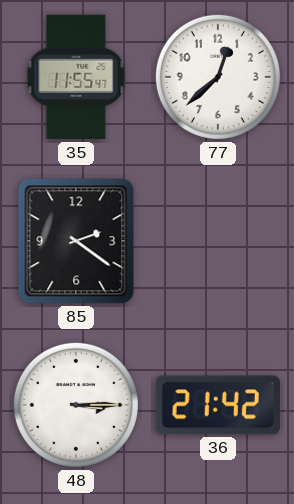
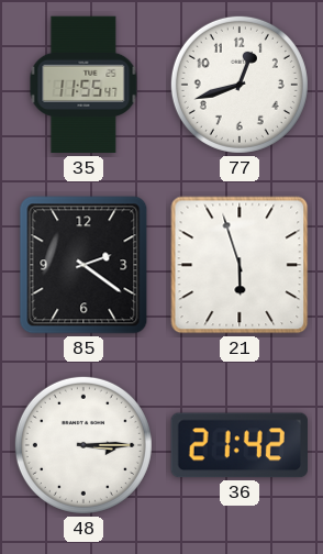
77: 12:38 -> 12:42
21: none -> 5:57
